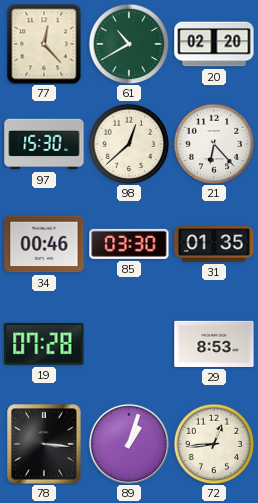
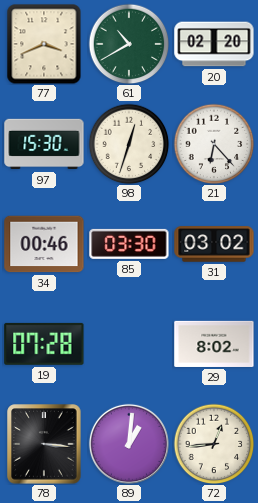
77: 12:23 -> 3:41
98: 12:38 -> 12:33
31: 01:35 -> 03:02
29: 8:53 -> 8:02
89: 1:03 -> 1:01
